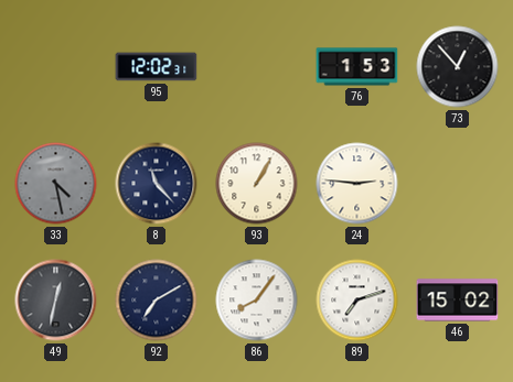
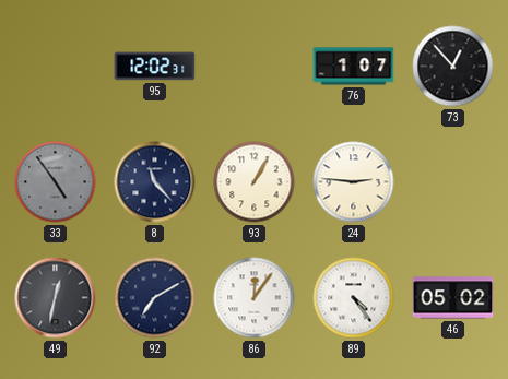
76: 1:53 -> 1:07
33: 4:28 -> 4:54
86: 8:06 -> 12:06
89: 7:12 -> 4:24
46: 15:02 -> 05:02
